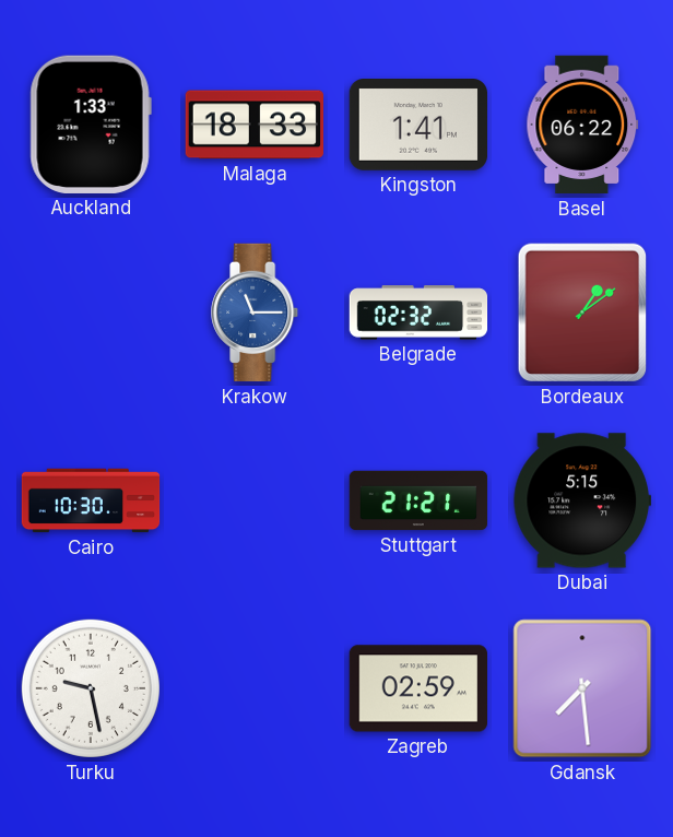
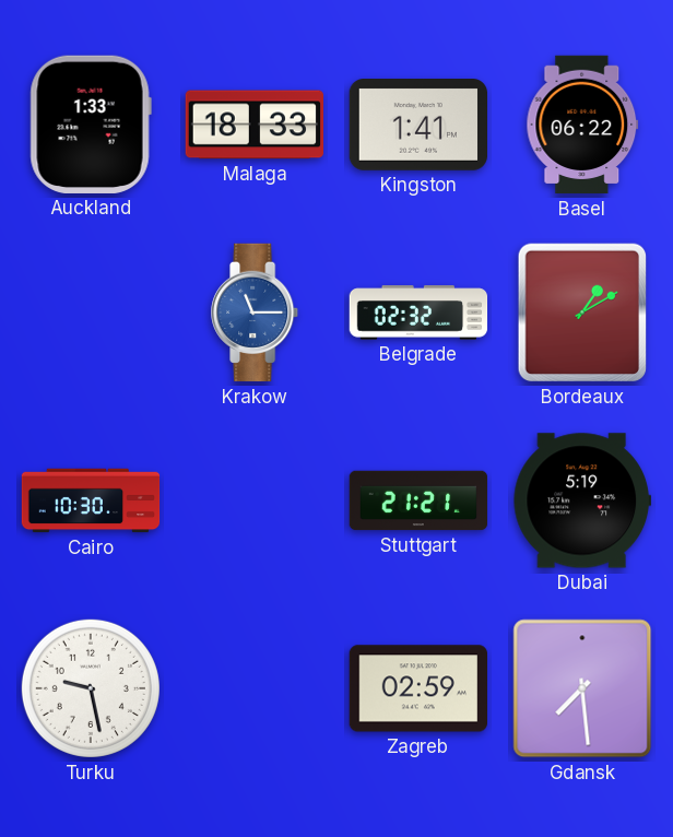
Bordeaux: 1:09 -> 1:10
Dubai: 5:15 -> 5:19
